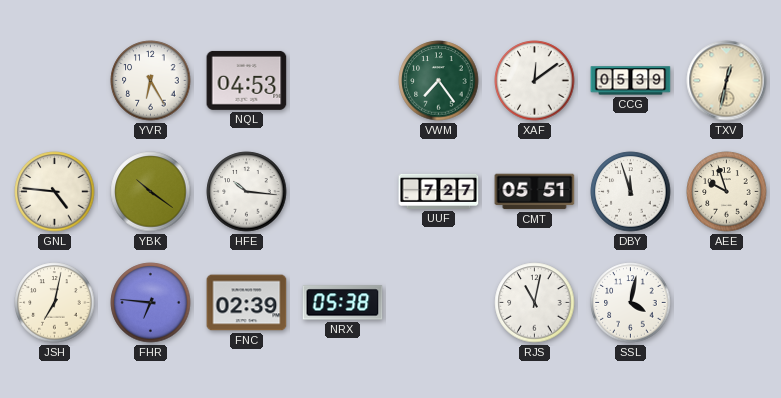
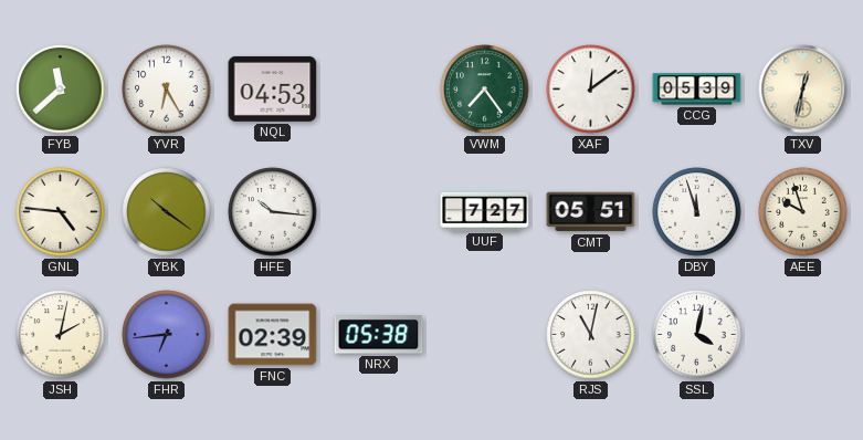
FYB: none -> 11:38
JSH: 7:02 -> 2:02
FHR: 6:46 -> 6:44
